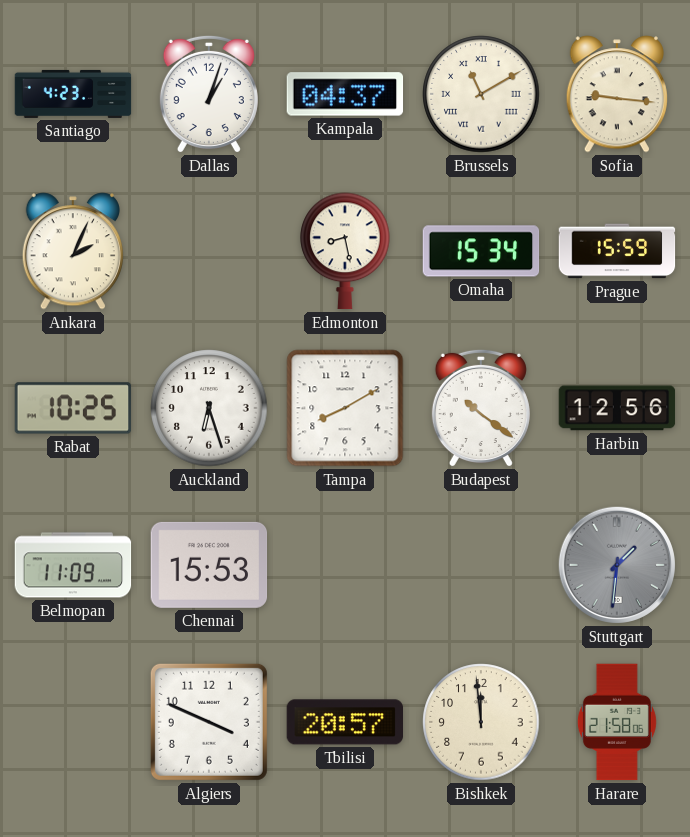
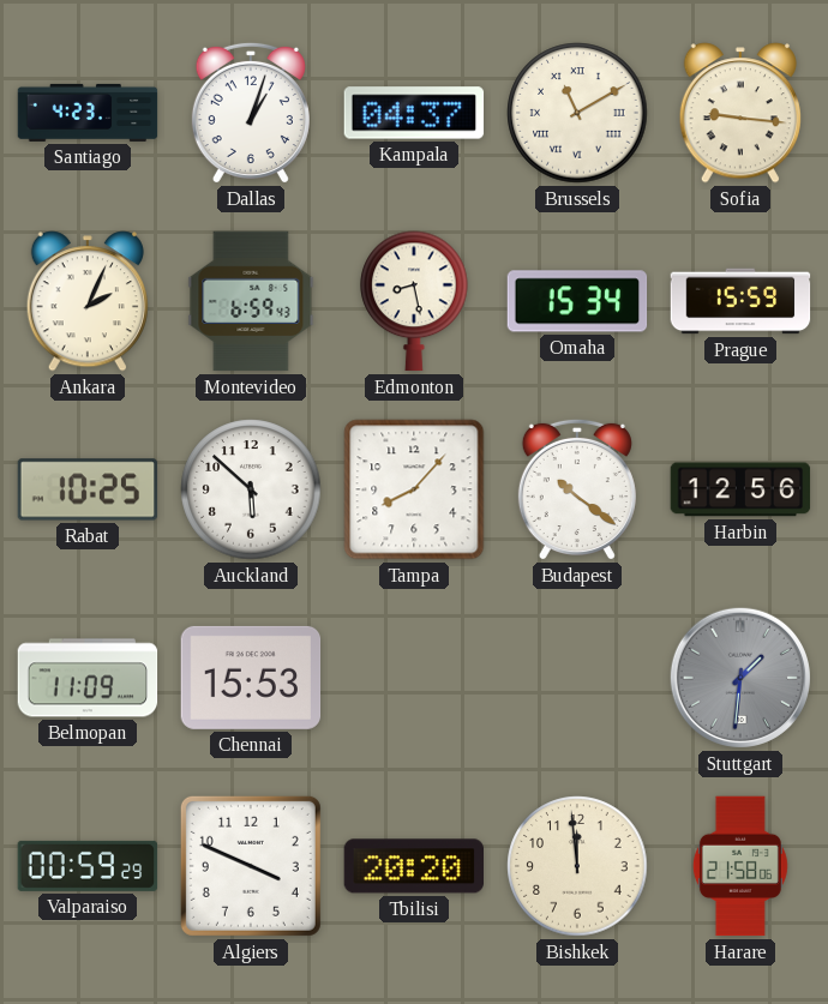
Montevideo: none -> 6:59
Auckland: 6:27 -> 5:52
Tampa: 8:10 -> 8:07
Valparaiso: none -> 00:59
Tbilisi: 20:57 -> 20:20
